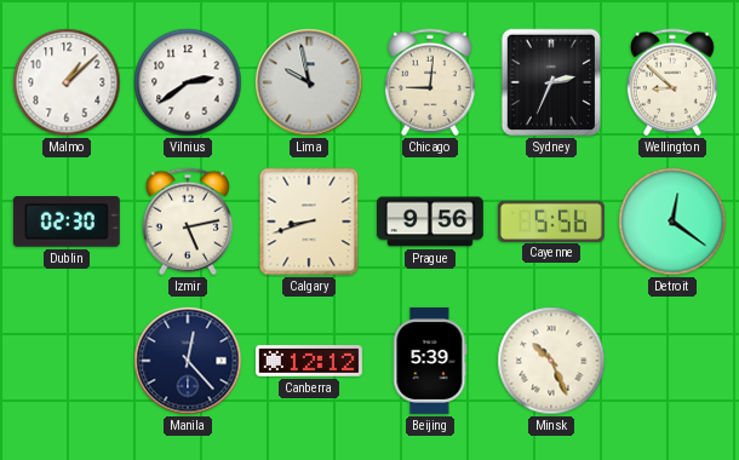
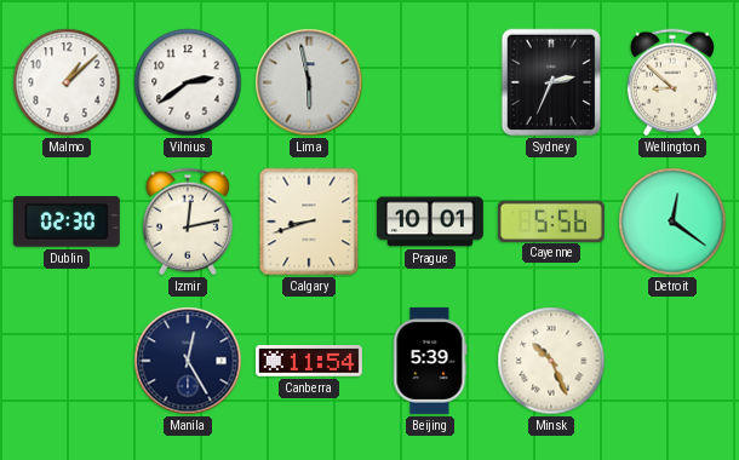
Lima: 9:58 -> 5:58
Chicago: 9:01 -> none
Izmir: 5:13 -> 12:13
Prague: 9:56 -> 10:01
Manila: 12:23 -> 12:25
Canberra: 12:12 -> 11:54
